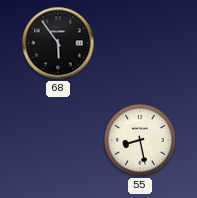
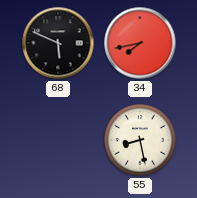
68: 5:54 -> 5:49
34: none -> 7:43
